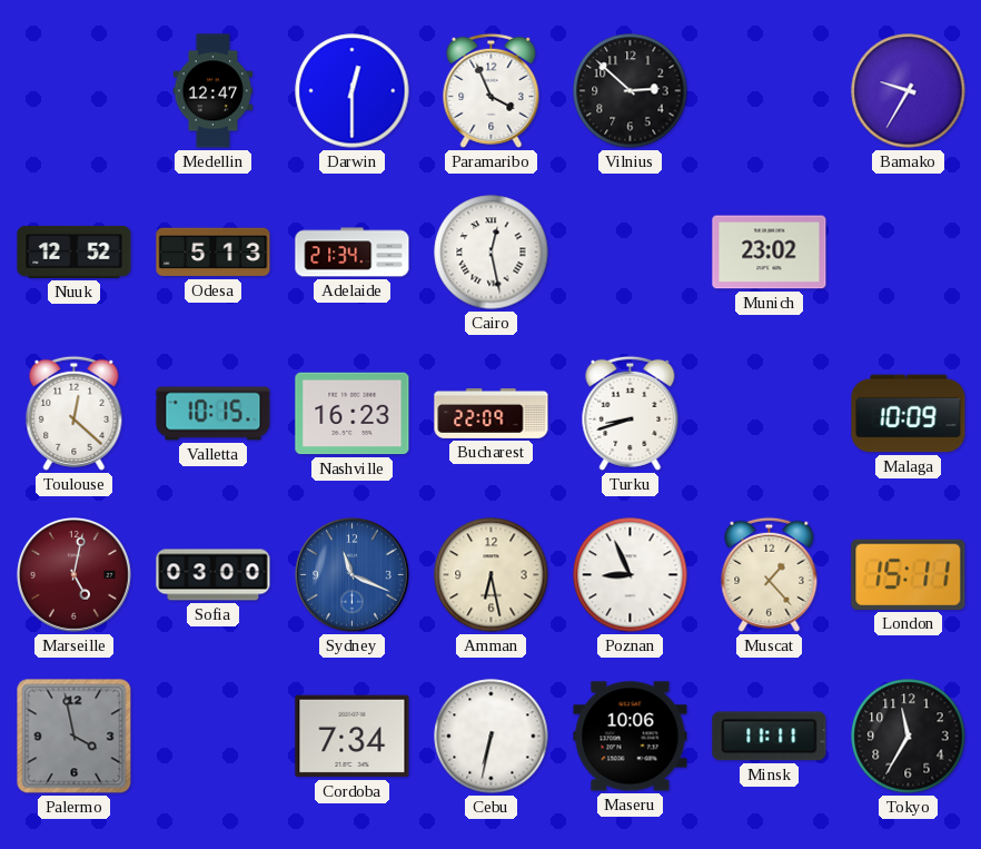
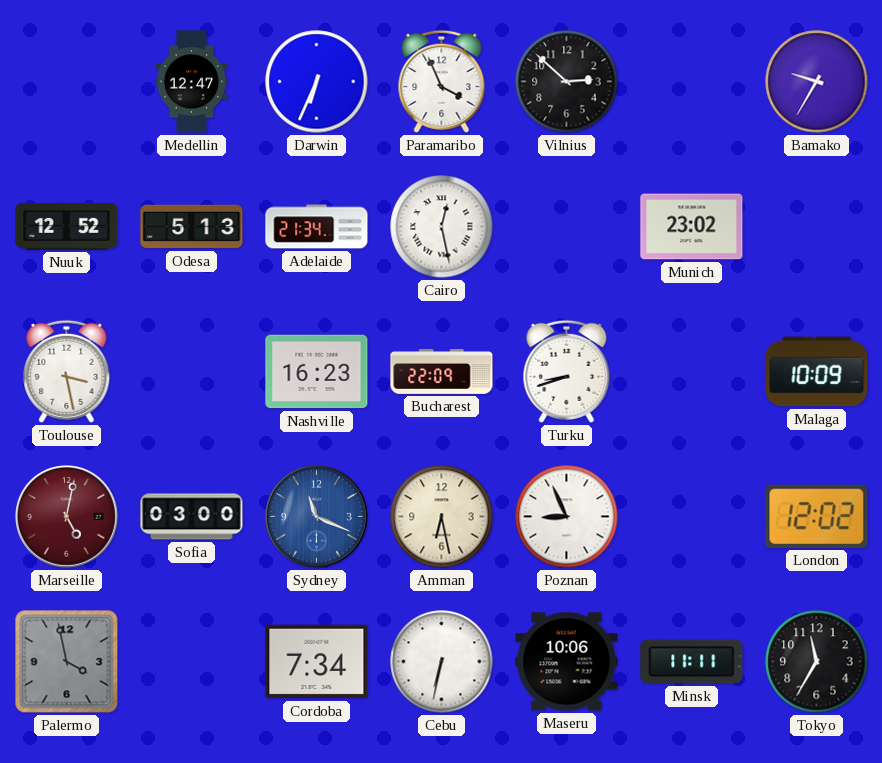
Darwin: 12:30 -> 6:34
Toulouse: 12:22 -> 3:28
Valletta: 10:15 -> none
Muscat: 1:23 -> none
London: 15:11 -> 12:02
